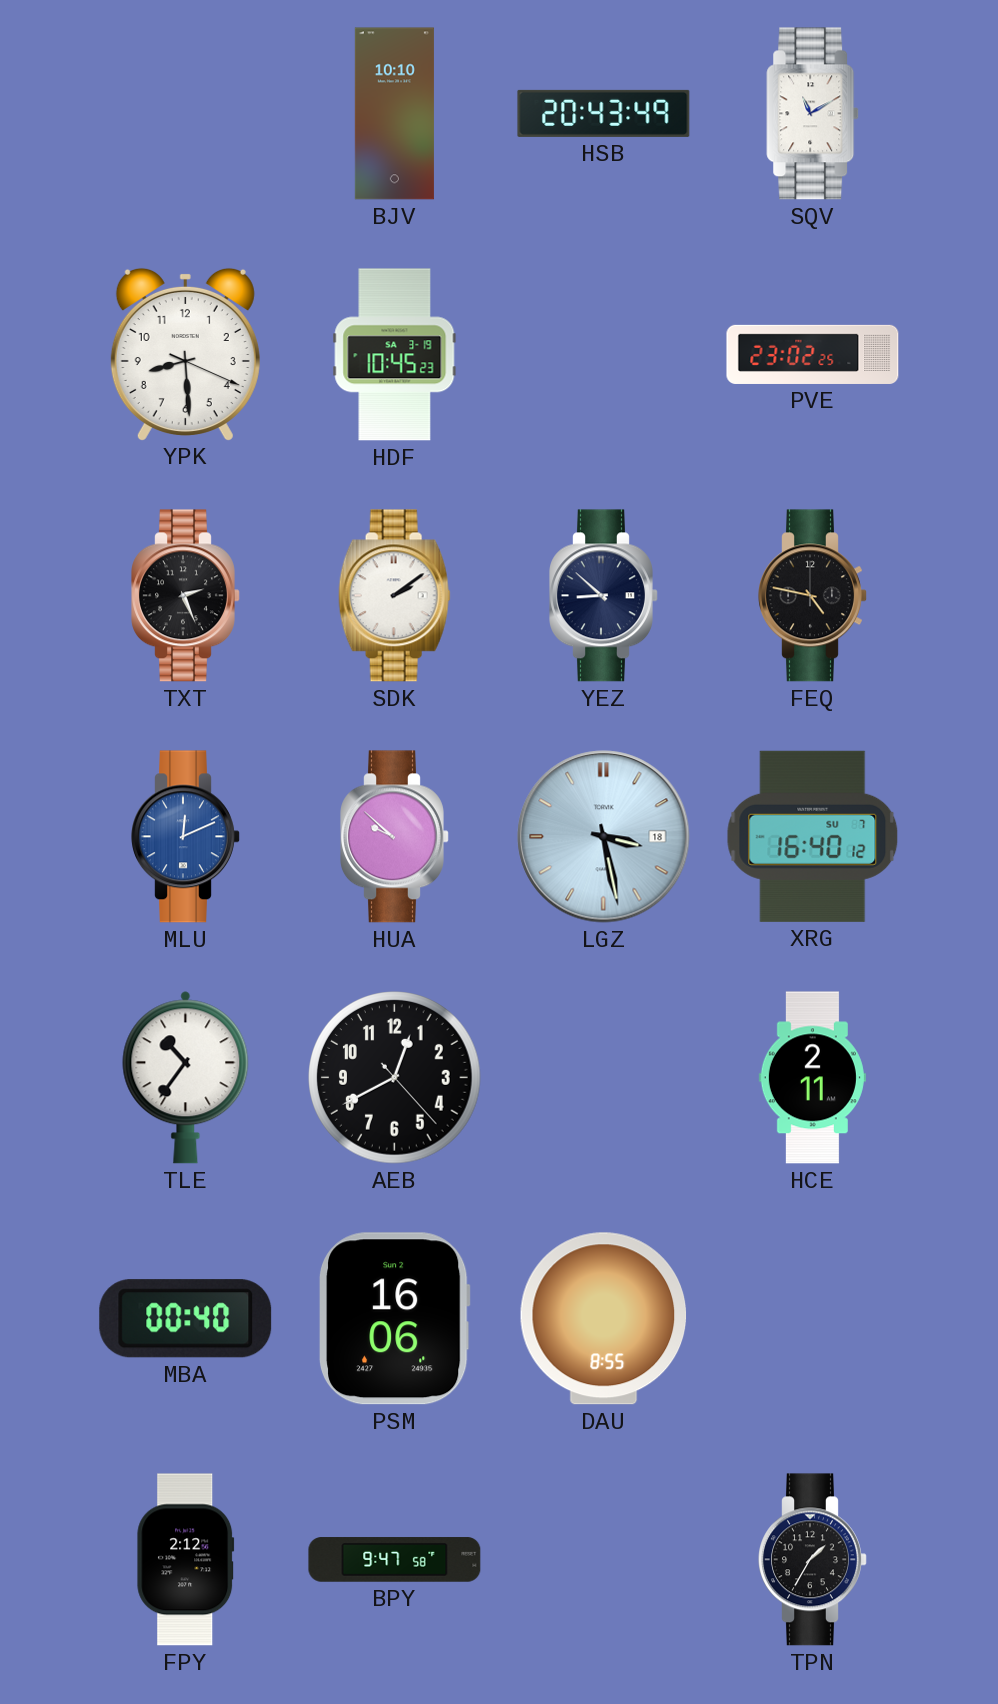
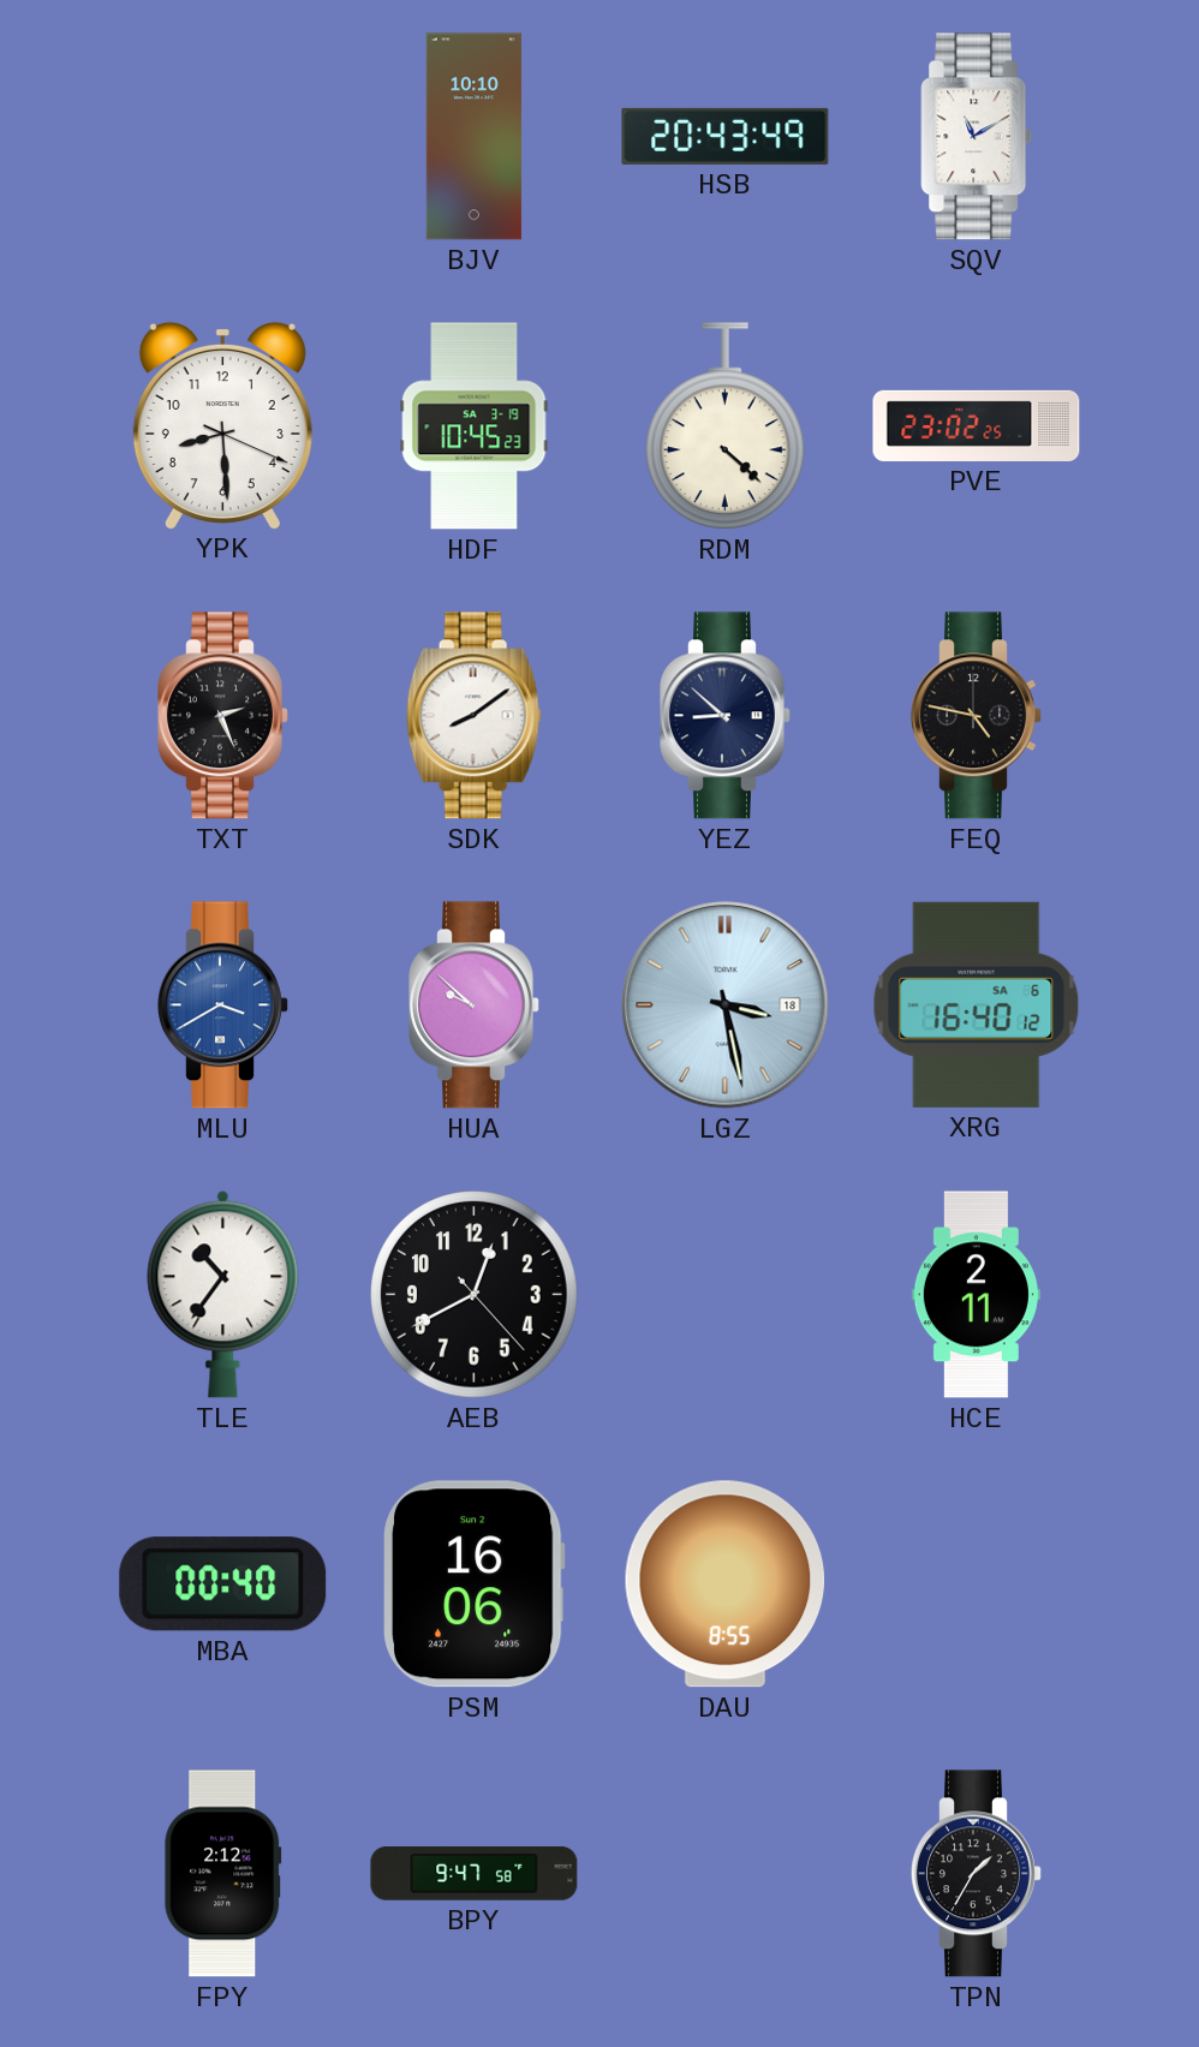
RDM: none -> 4:22
SDK: 2:09 -> 8:09
MLU: 12:11 -> 3:40
XRG date: SU 7 -> SA 6
